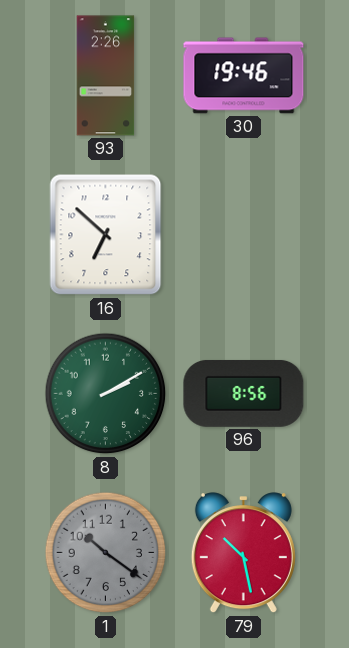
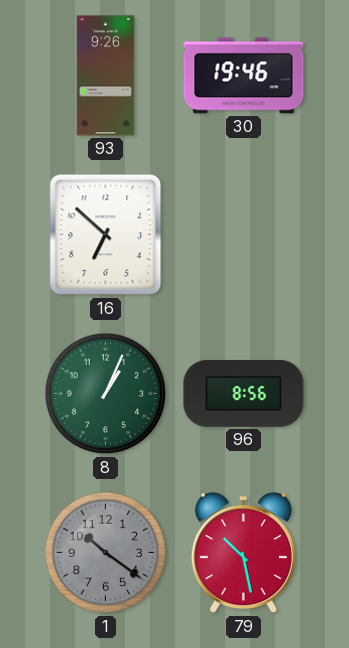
93: 2:26 -> 9:26
8: 2:10 -> 1:04
